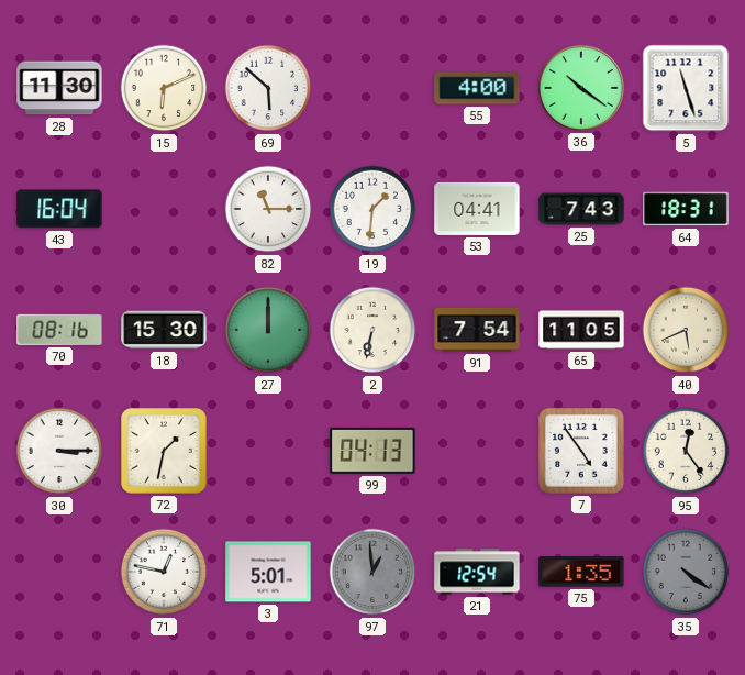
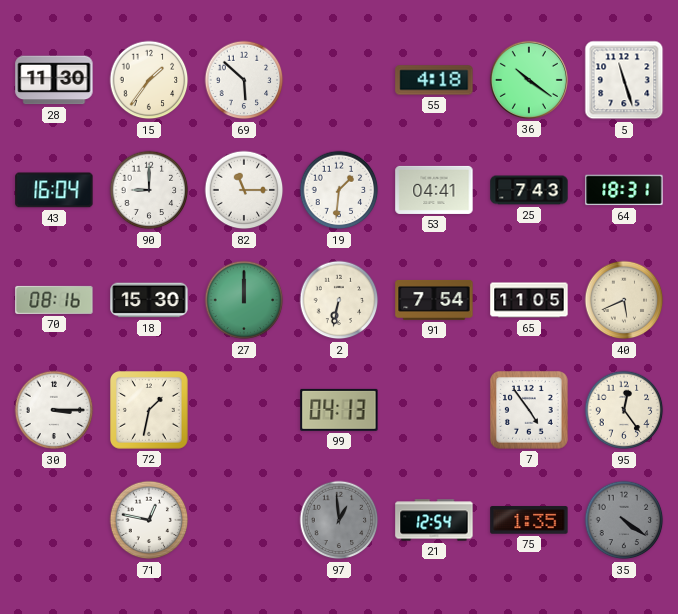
15: 6:11 -> 1:36
55: 4:00 -> 4:18
90: none -> 9:00
3: 5:01 -> none
